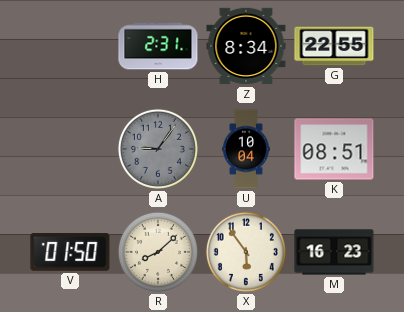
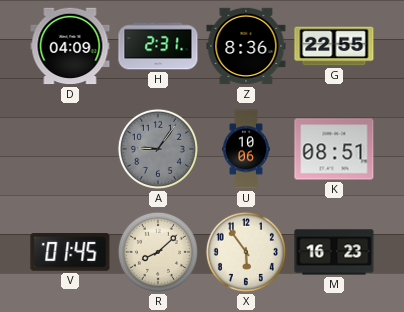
D: none -> 04:09
Z: 8:34 -> 8:36
U: 10:04 -> 10:06
V: 01:50 -> 01:45
